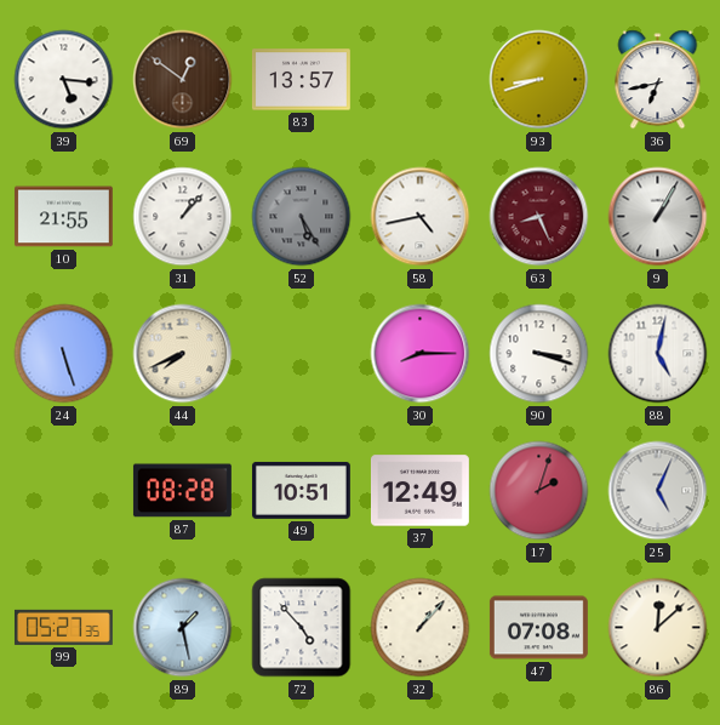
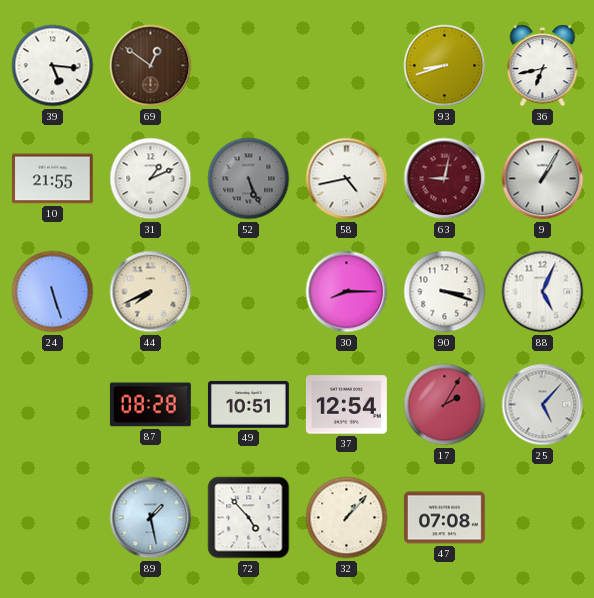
83: 13:57 -> none
31: 1:07 -> 1:11
52: 5:25 -> 5:26
63: 8:26 -> 9:02
88: 5:02 -> 5:04
37: 12:49 -> 12:54
17: 2:03 -> 2:05
25: 5:04 -> 5:07
99: 05:27 -> none
86: 12:08 -> none
